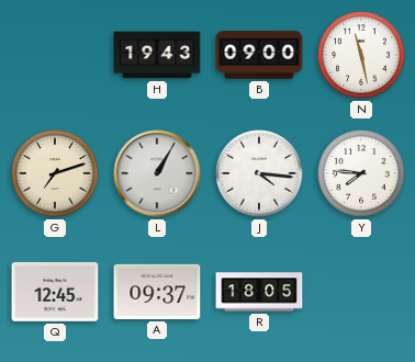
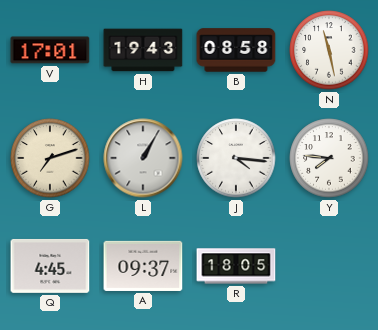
V: none -> 17:01
B: 09:00 -> 08:58
Q: 12:45 -> 4:45
